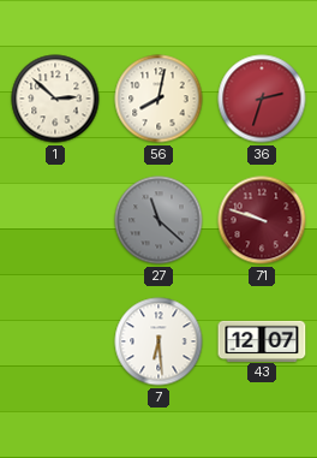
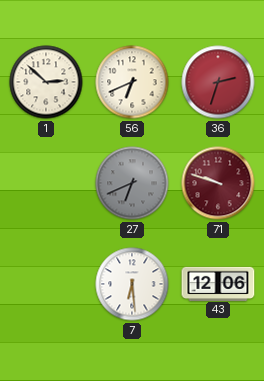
56: 8:02 -> 6:41
27: 11:22 -> 6:41
43: 12:07 -> 12:06
